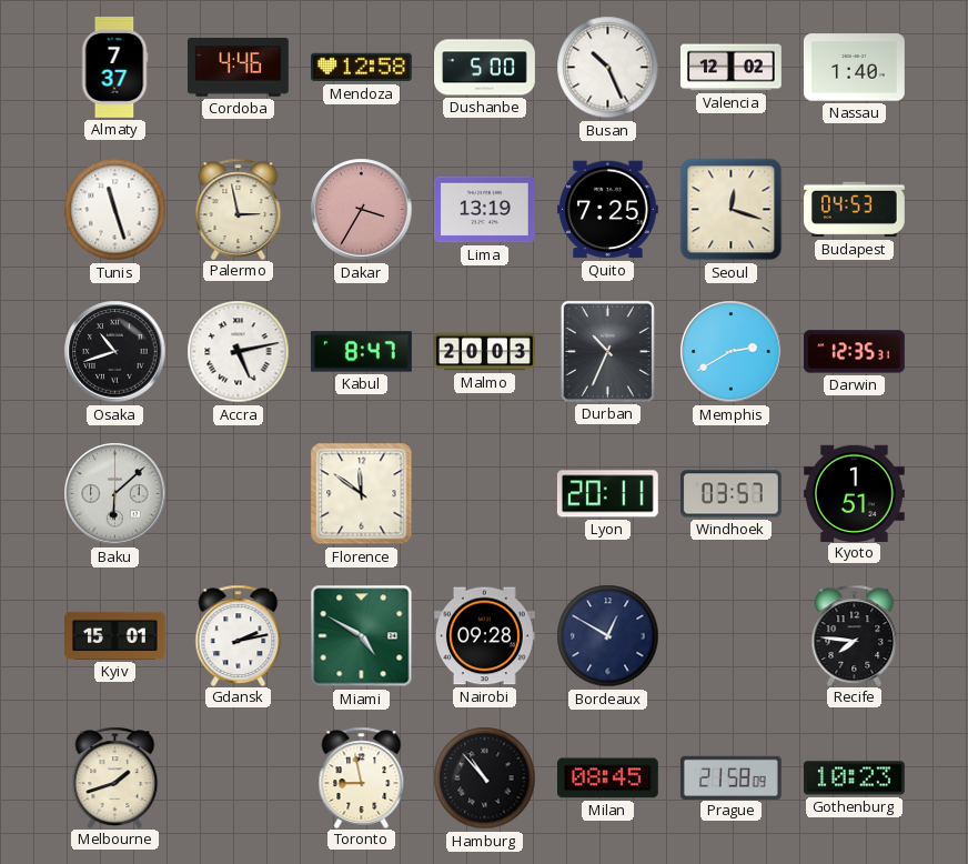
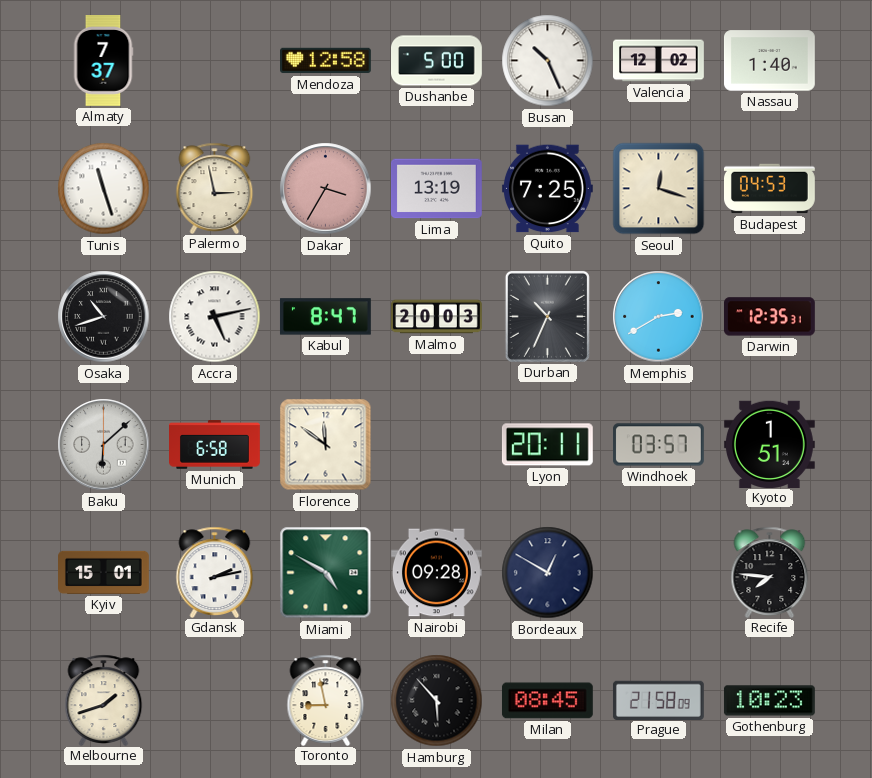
Cordoba: 4:46 -> none
Munich: none -> 6:58
Hamburg: 10:53 -> 5:53
